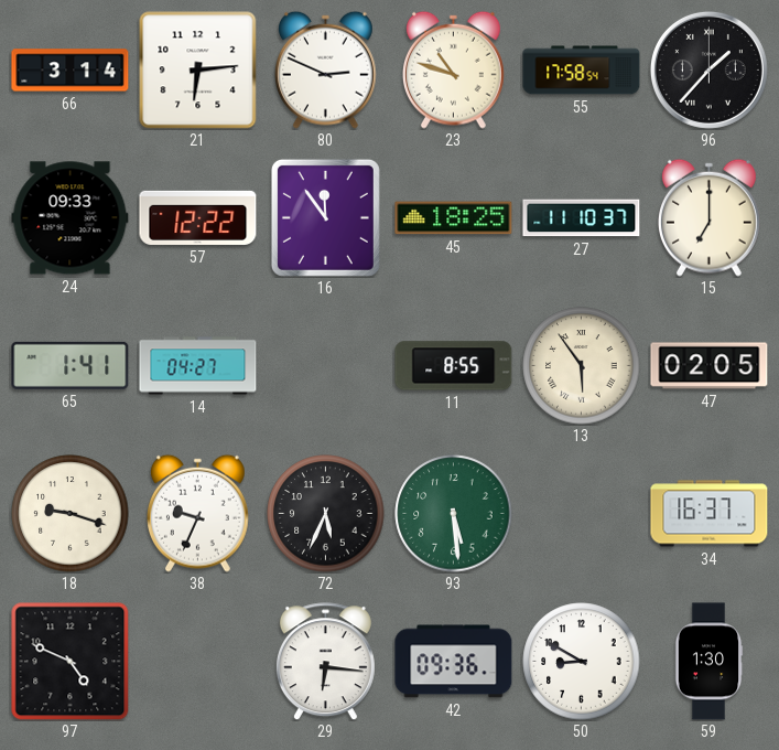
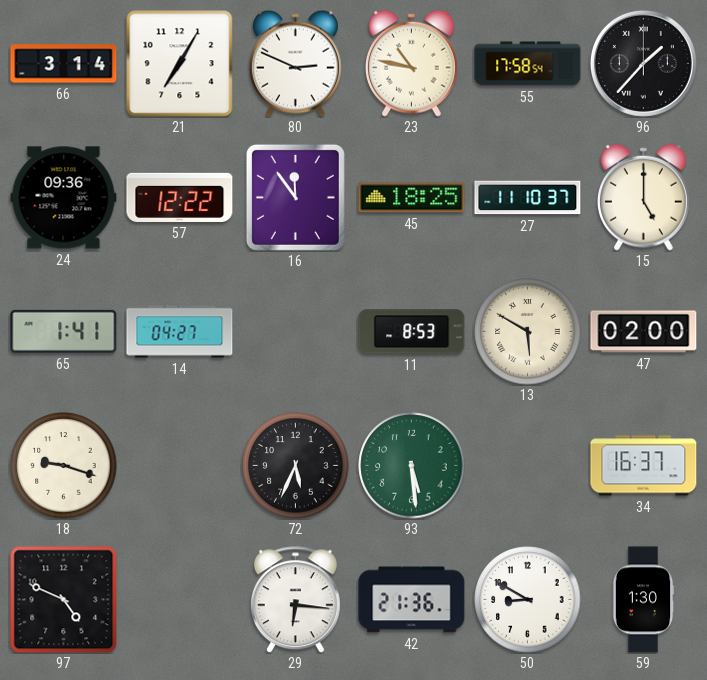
21: 6:14 -> 7:05
23: 10:48 -> 10:47
24: 09:33 -> 09:36
15: 7:00 -> 5:00
11: 8:55 -> 8:53
13: 5:54 -> 5:50
47: 02:05 -> 02:00
38: 9:34 -> none
42: 09:36 -> 21:36
